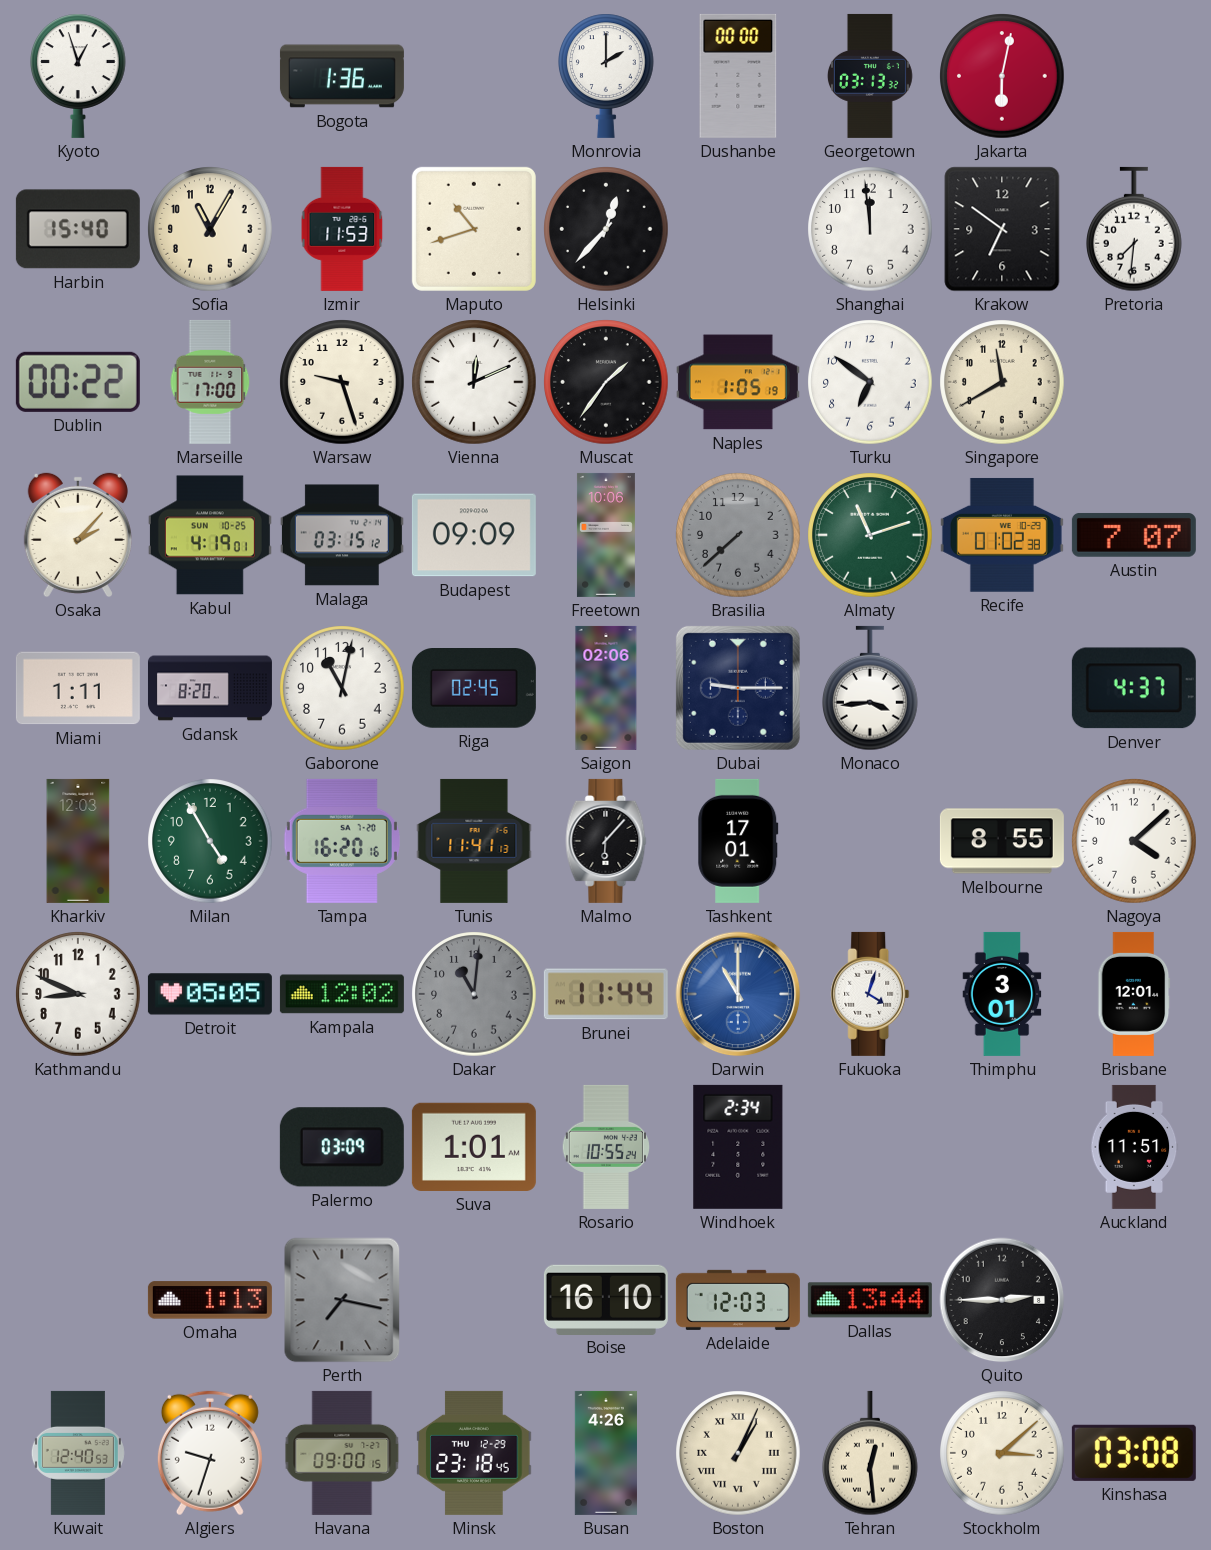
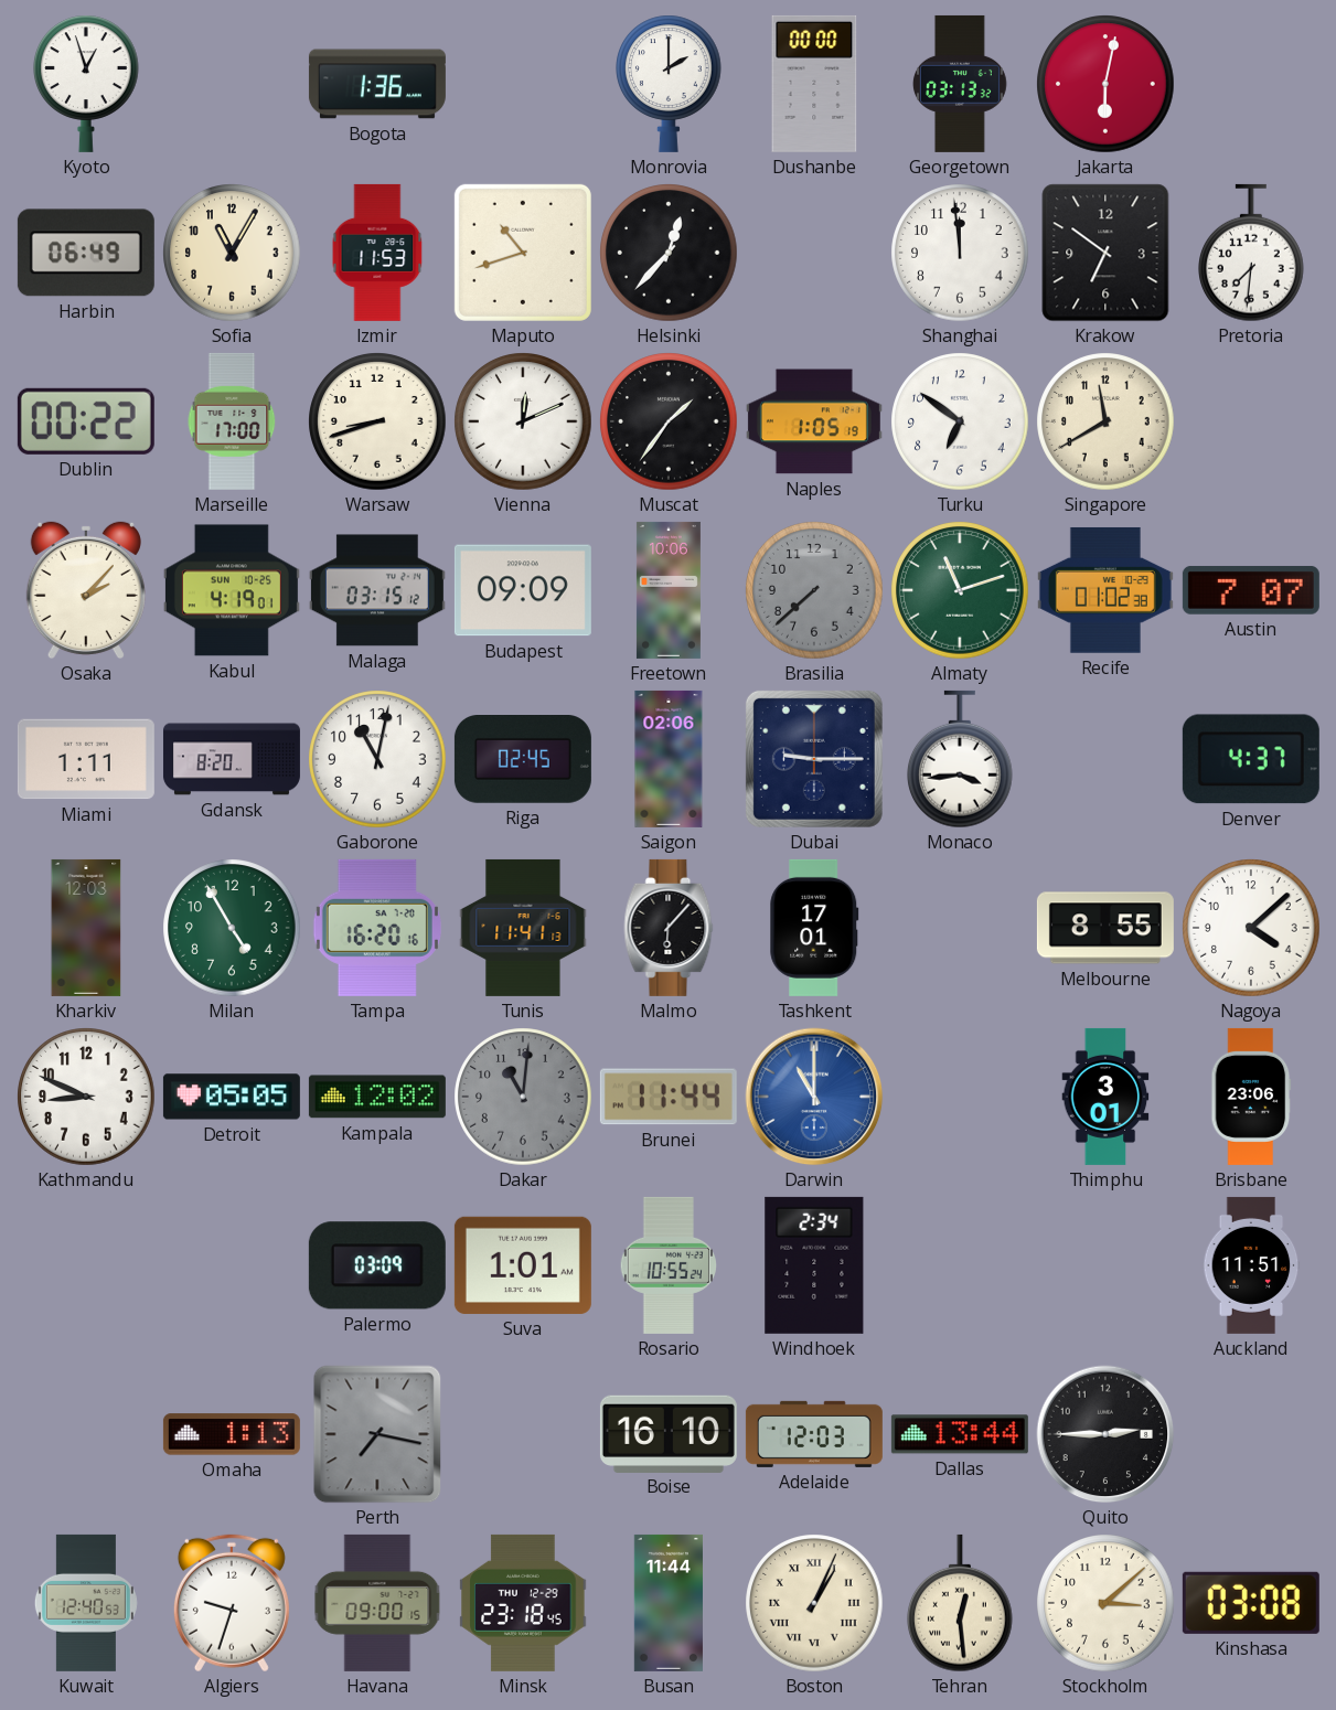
Harbin: 15:40 -> 06:49
Warsaw: 9:27 -> 8:42
Fukuoka: 4:03 -> none
Brisbane: 12:01 -> 23:06
Busan: 4:26 -> 11:44
